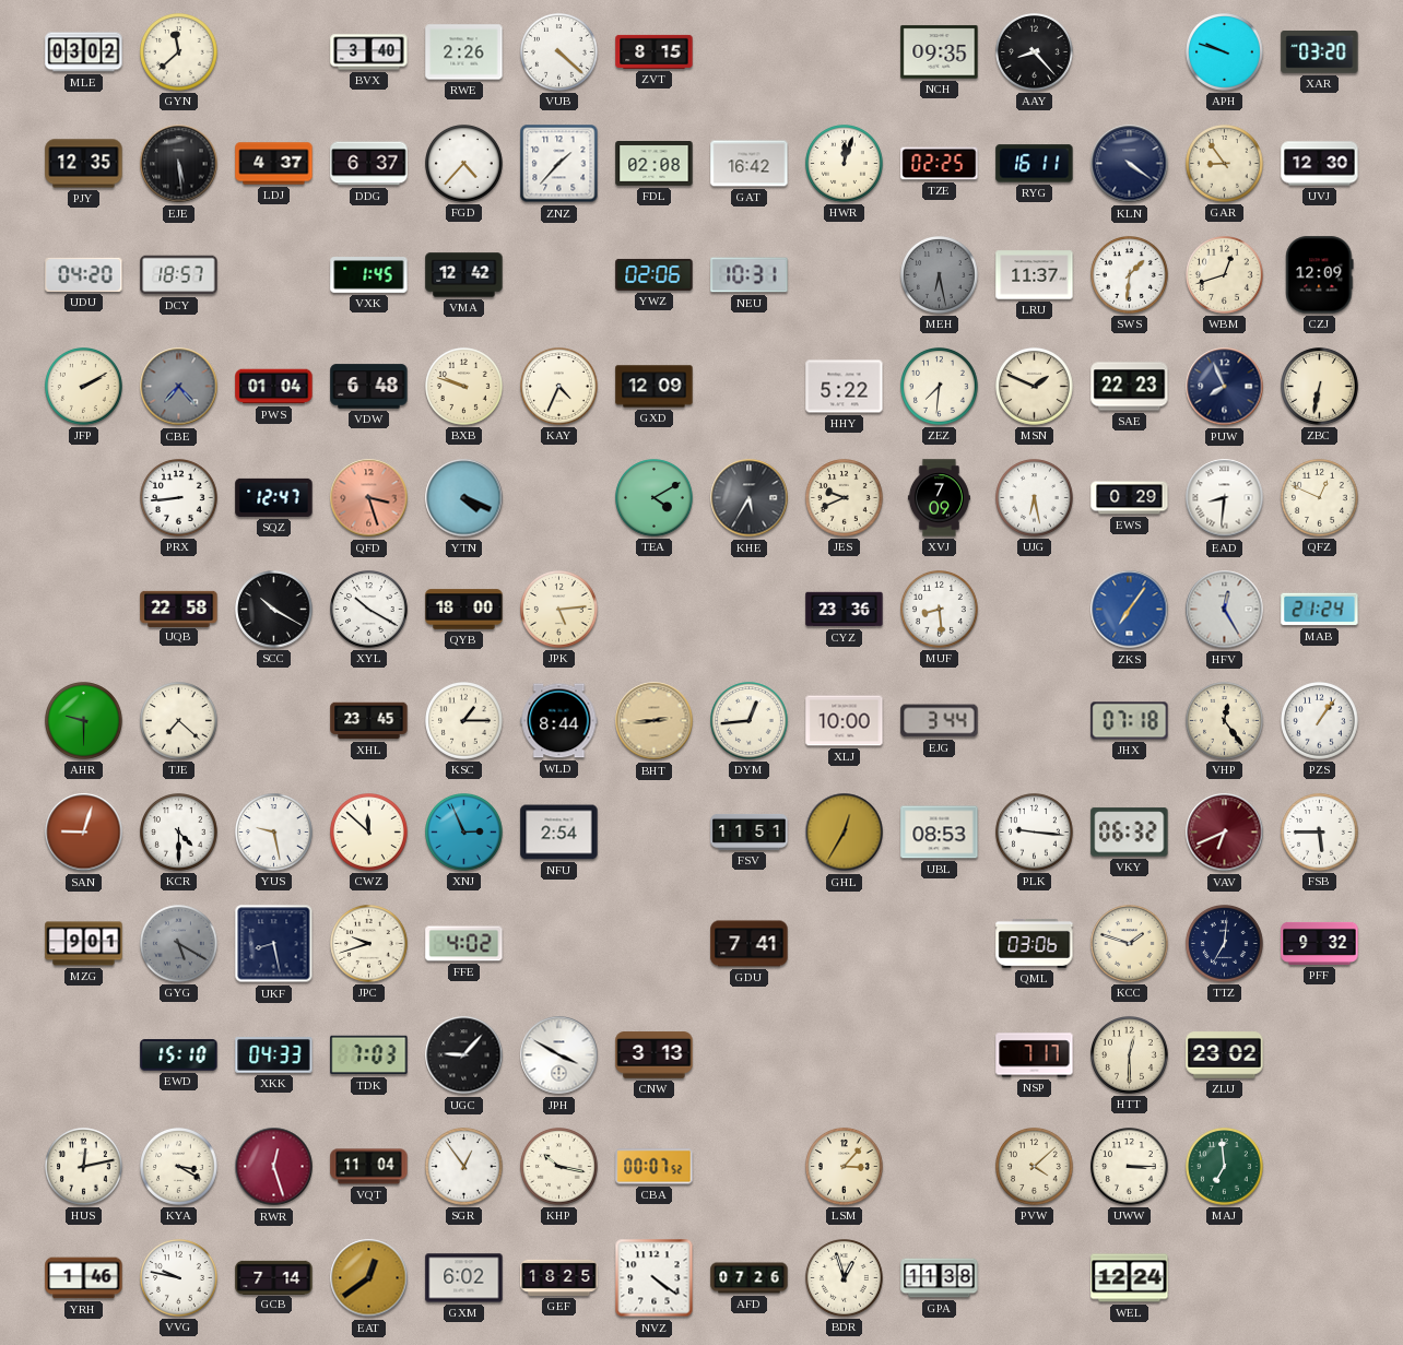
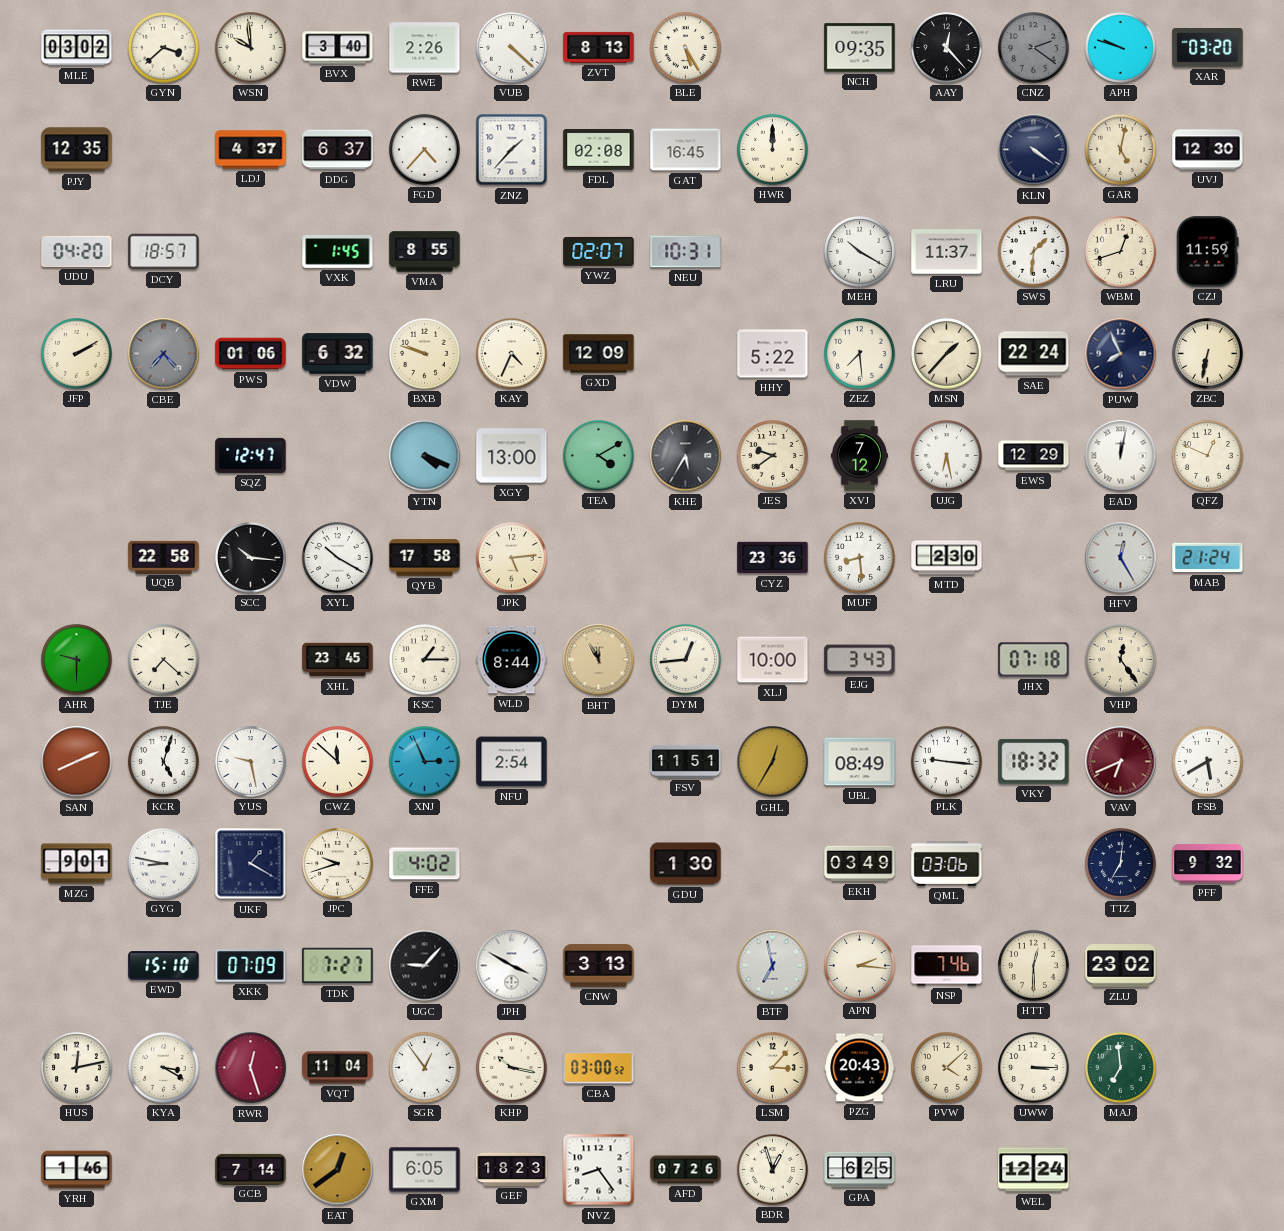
GYN: 11:38 -> 3:38
WSN: none -> 9:59
ZVT: 8:15 -> 8:13
BLE: none -> 5:25
AAY: 8:23 -> 12:23
CNZ: none -> 2:21
EJE: 5:29 -> none
GAT: 16:42 -> 16:45
HWR: 12:03 -> 12:00
TZE: 02:25 -> none
RYG: 16:11 -> none
GAR: 8:54 -> 5:02
VMA: 12:42 -> 8:55
YWZ: 02:06 -> 02:07
MEH: 6:28 -> 10:20
MEH dial: grey -> white
CZJ: 12:09 -> 11:59
PWS: 01:04 -> 01:06
VDW: 6:48 -> 6:32
ZEZ: 7:31 -> 7:29
MSN: 1:49 -> 1:37
SAE: 22:23 -> 22:24
PRX: 8:44 -> none
QFD: 3:27 -> none
XGY: none -> 13:00
JES: 9:41 -> 9:39
XVJ: 7:09 -> 7:12
EWS: 0:29 -> 12:29
EAD: 8:31 -> 12:02
SCC: 10:20 -> 10:16
QYB: 18:00 -> 17:58
MTD: none -> 2:30
ZKS: 7:06 -> none
BHT: 2:44 -> 11:55
EJG: 3:44 -> 3:43
PZS: 1:06 -> none
SAN: 9:03 -> 8:11
KCR: 4:30 -> 5:03
UBL: 08:53 -> 08:49
VKY: 06:32 -> 18:32
FSB: 5:45 -> 5:40
GYG: 5:20 -> 8:47
GYG dial: grey -> white
UKF: 8:28 -> 1:20
GDU: 7:41 -> 1:30
EKH: none -> 03:49
KCC: 1:48 -> none
XKK: 04:33 -> 07:09
TDK: 7:03 -> 7:27
BTF: none -> 6:58
APN: none -> 2:16
NSP: 7:17 -> 7:46
CBA: 00:07 -> 03:00
PZG: none -> 20:43
VVG: 9:47 -> none
GXM: 6:02 -> 6:05
GEF: 18:25 -> 18:23
NVZ: 4:21 -> 8:24
GPA: 11:38 -> 6:25
